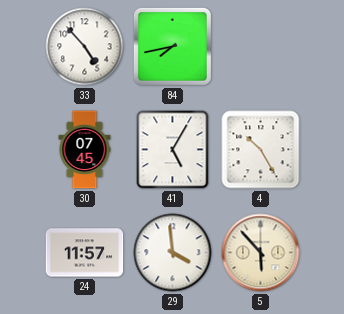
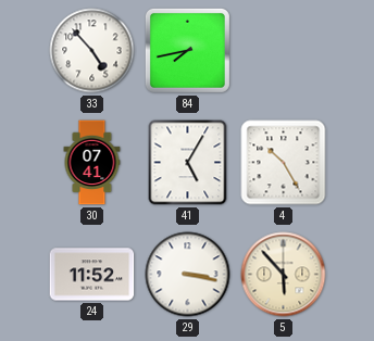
30: 07:45 -> 07:41
24: 11:57 -> 11:52
29: 3:59 -> 3:17
